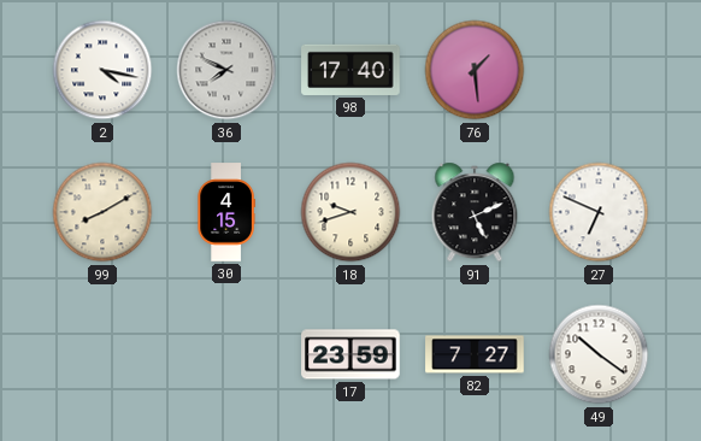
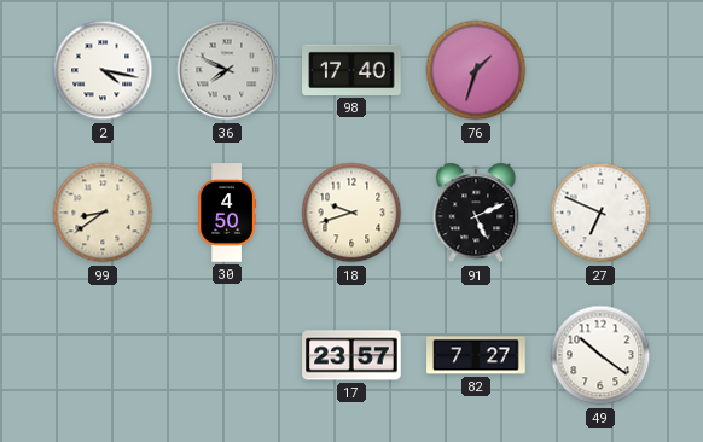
76: 1:29 -> 1:33
99: 8:10 -> 8:39
30: 4:15 -> 4:50
17: 23:59 -> 23:57
